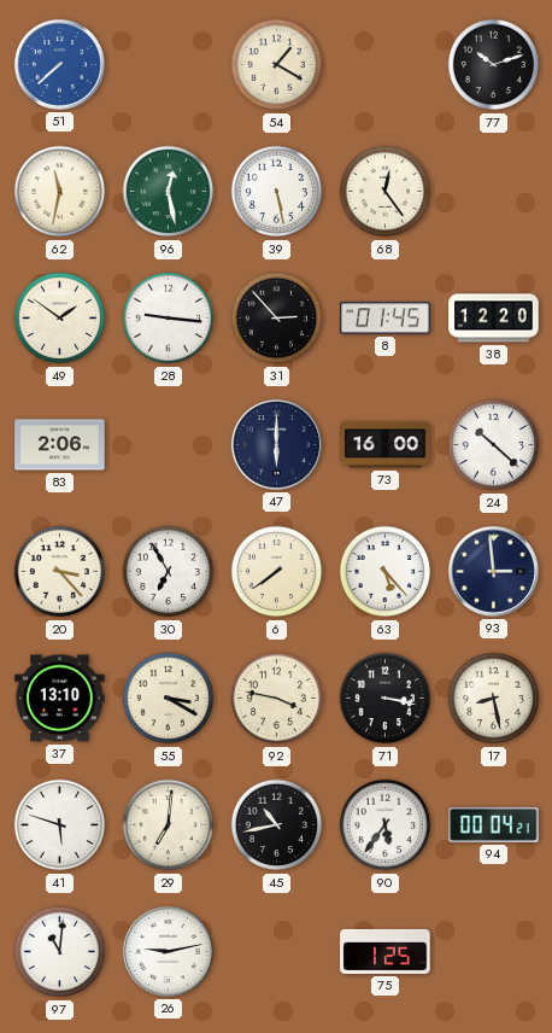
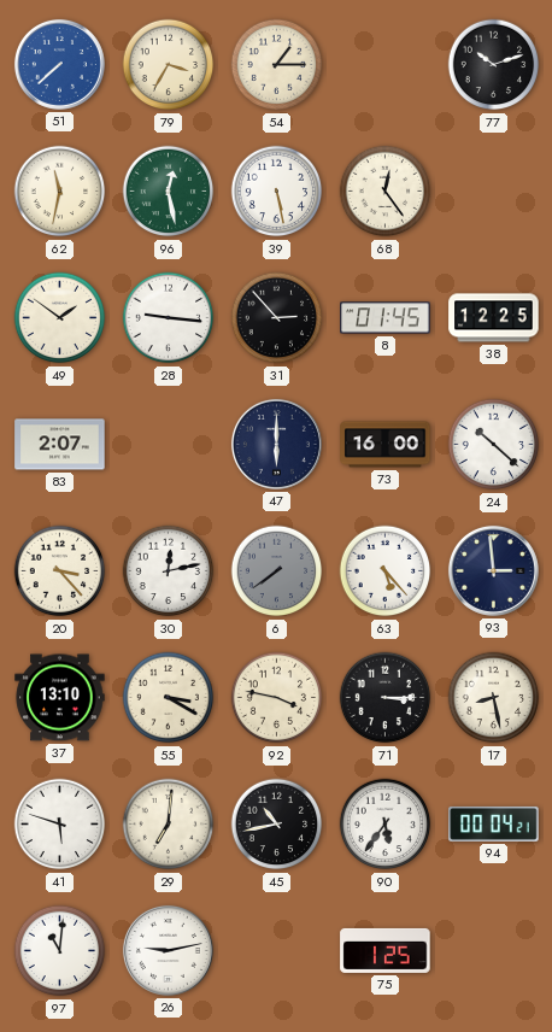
79: none -> 3:35
54: 1:20 -> 1:15
38: 12:20 -> 12:25
83: 2:06 -> 2:07
30: 6:55 -> 12:13
6 dial: cream -> grey
71: 3:17 -> 3:15
